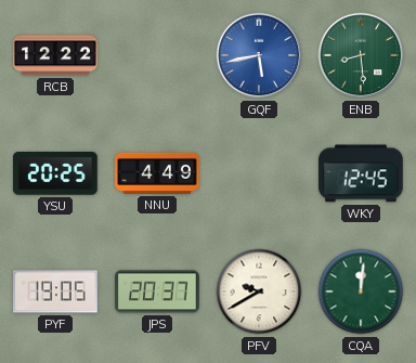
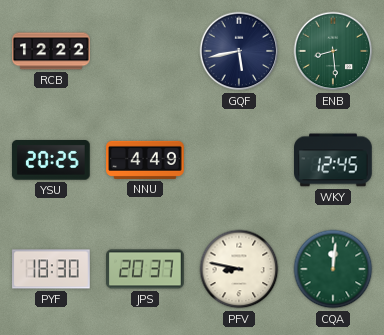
GQF dial: blue -> navy
PYF: 19:05 -> 18:30
PFV: 9:40 -> 8:47
